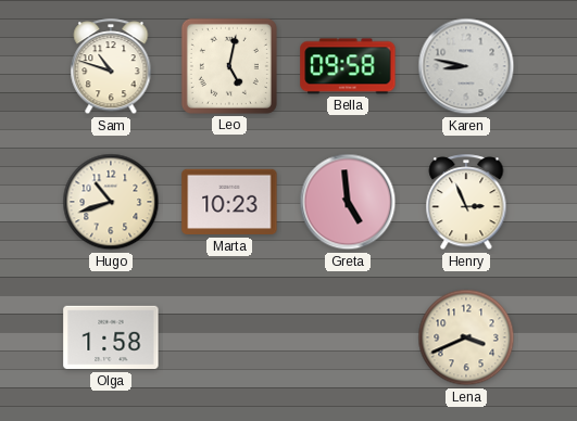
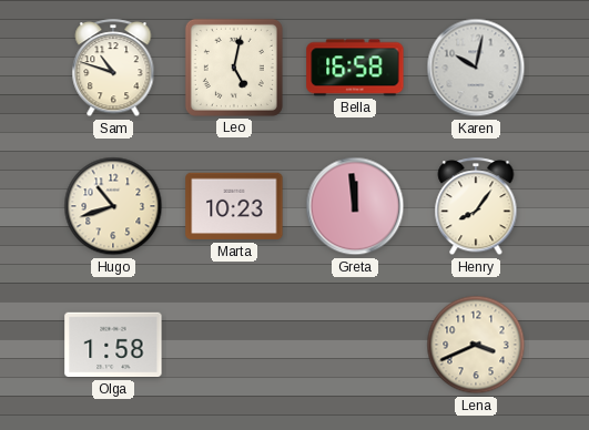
Bella: 09:58 -> 16:58
Karen: 8:47 -> 10:02
Greta: 4:59 -> 11:59
Henry: 2:56 -> 8:06
